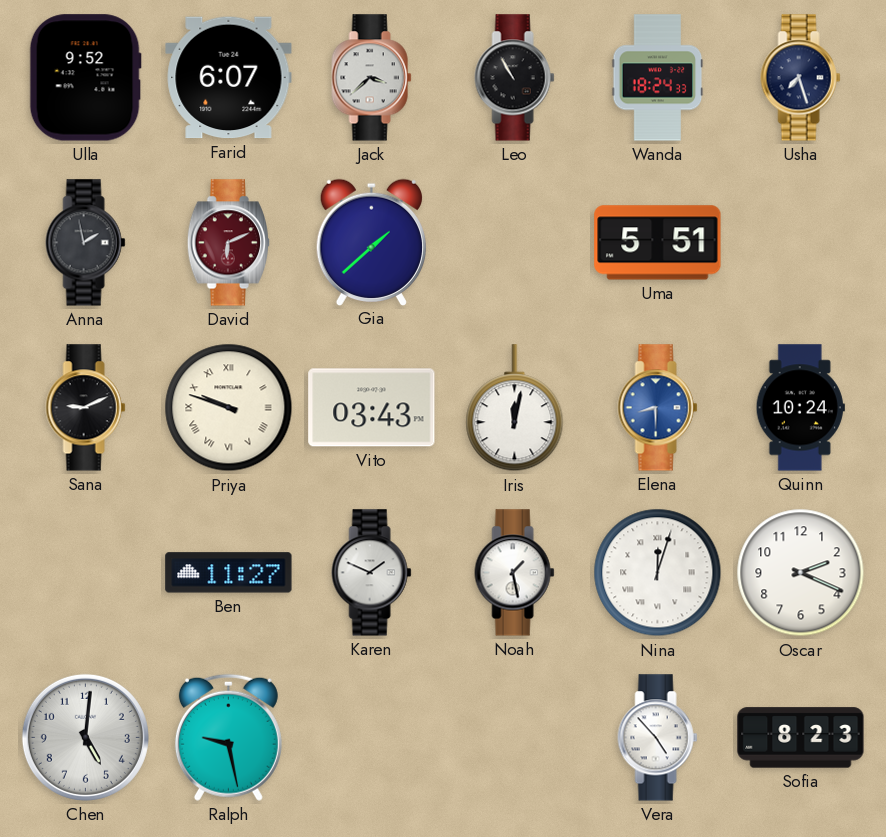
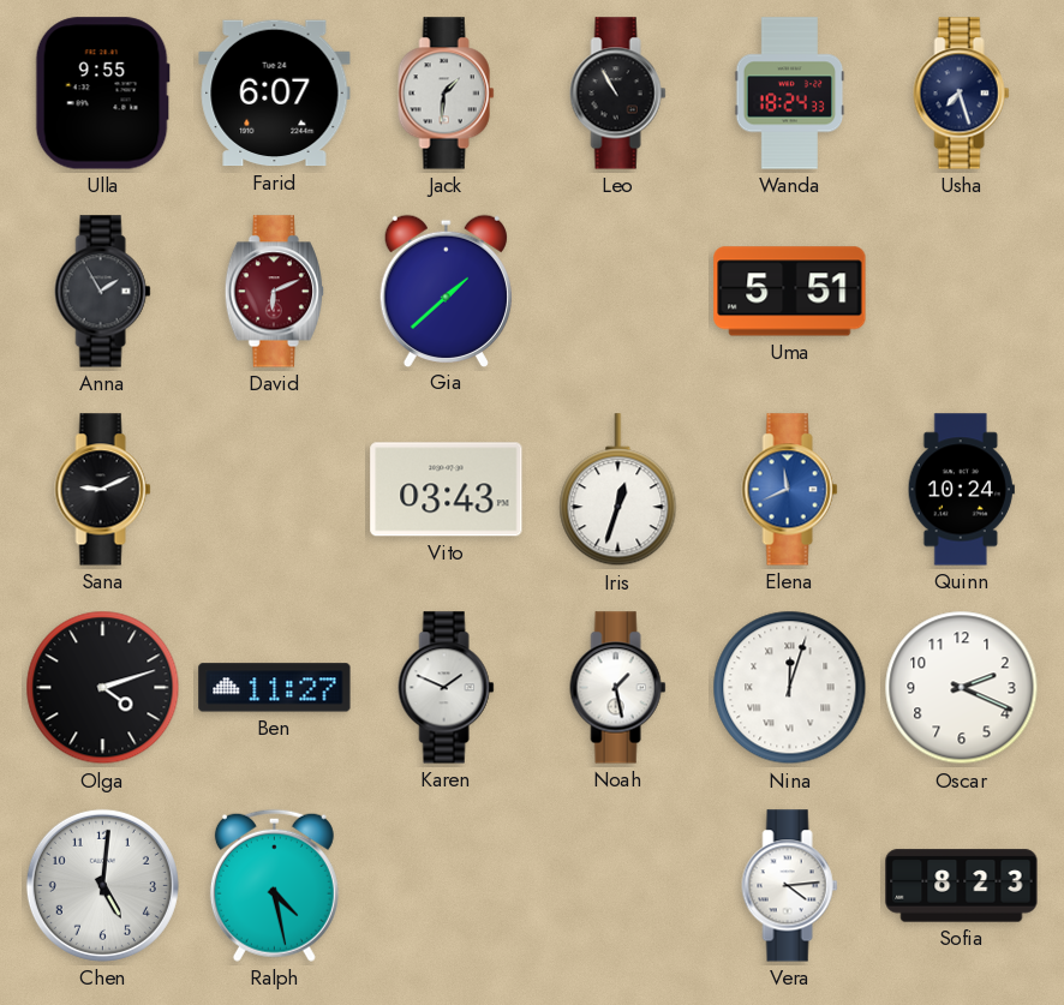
Ulla: 9:52 -> 9:55
Jack: 3:38 -> 1:31
Anna: 1:58 -> 1:55
Priya: 9:48 -> none
Iris: 12:02 -> 12:33
Elena: 8:30 -> 11:41
Olga: none -> 4:12
Ralph: 9:28 -> 4:28
Vera: 4:53 -> 4:14
